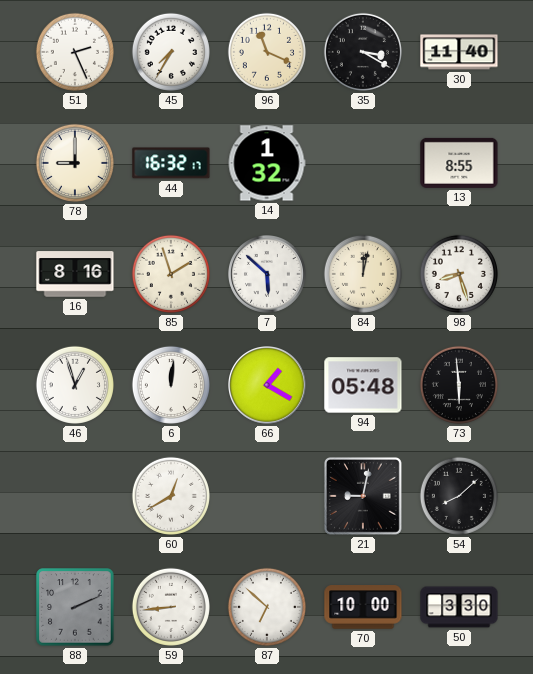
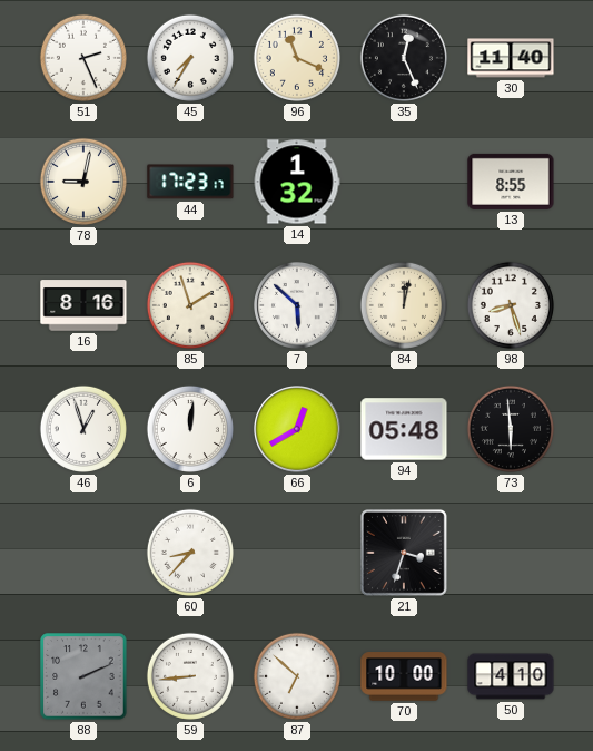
35: 3:20 -> 12:26
78: 9:00 -> 9:02
44: 16:32 -> 17:23
66: 1:20 -> 12:40
60: 12:40 -> 8:37
21: 9:02 -> 3:33
54: 8:08 -> none
50: 3:30 -> 4:10
